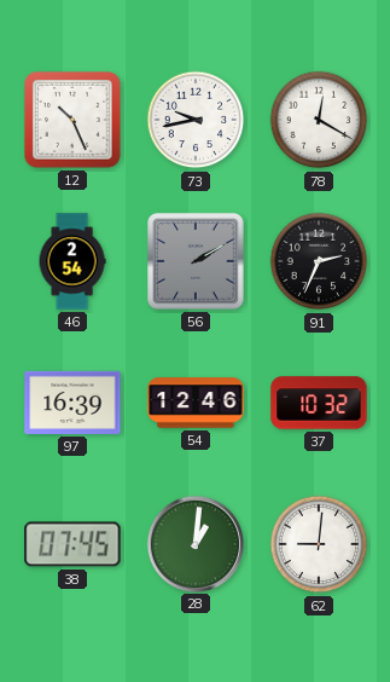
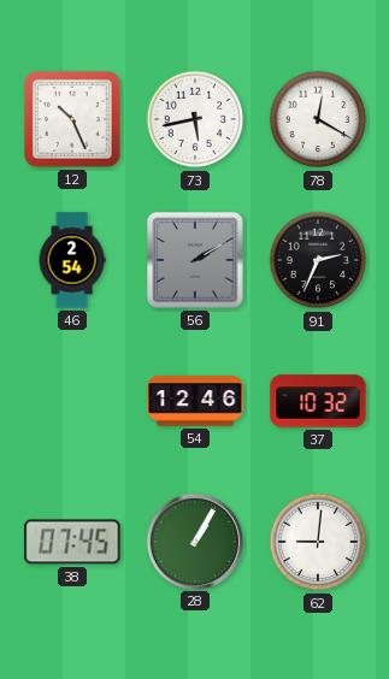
73: 9:43 -> 5:43
97: 16:39 -> none
28: 1:01 -> 1:05
